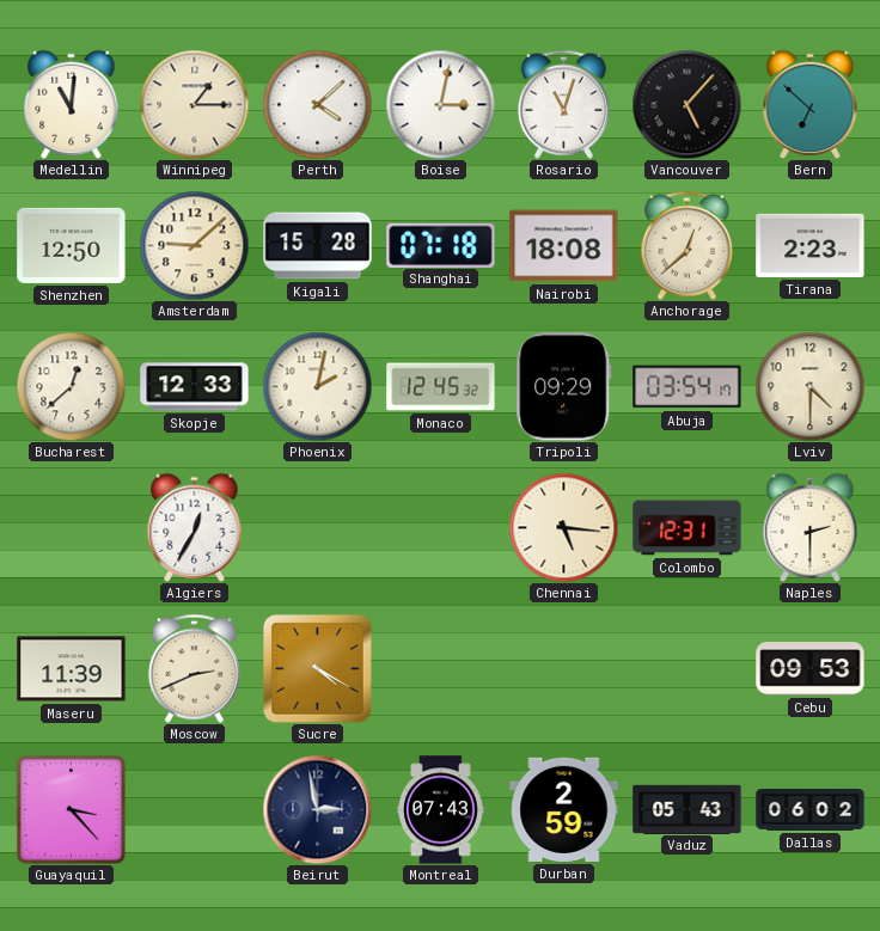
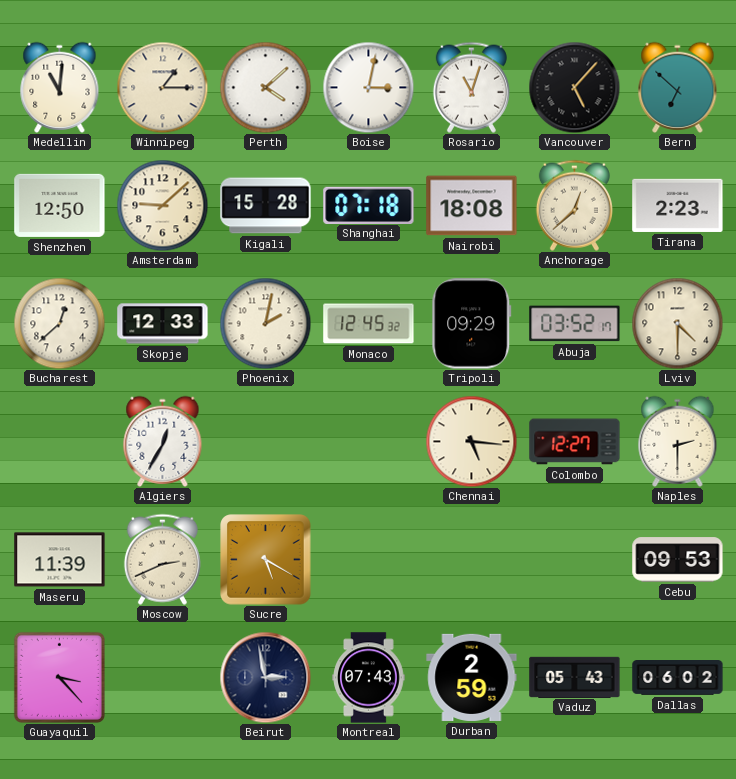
Abuja: 03:54 -> 03:52
Colombo: 12:31 -> 12:27
Sucre: 4:20 -> 5:20
